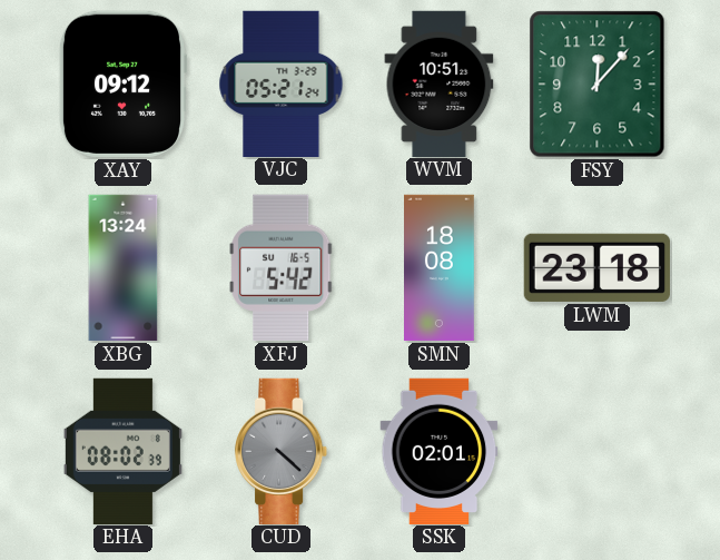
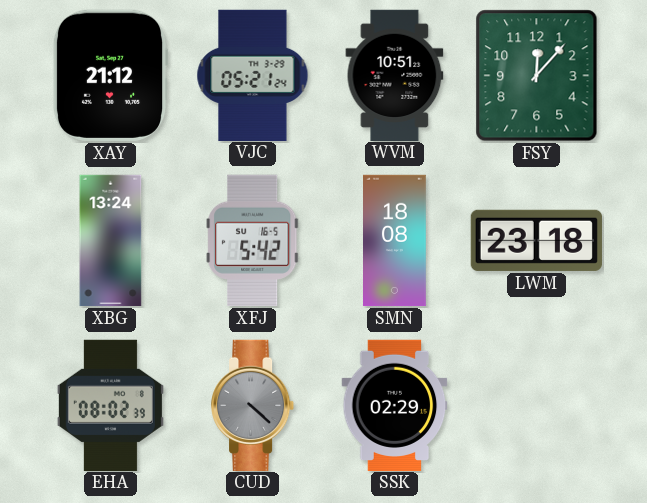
XAY: 09:12 -> 21:12
SSK: 02:01 -> 02:29
